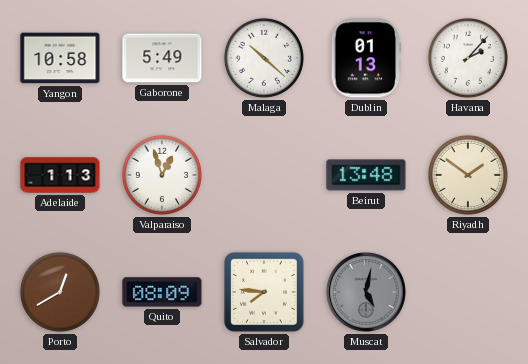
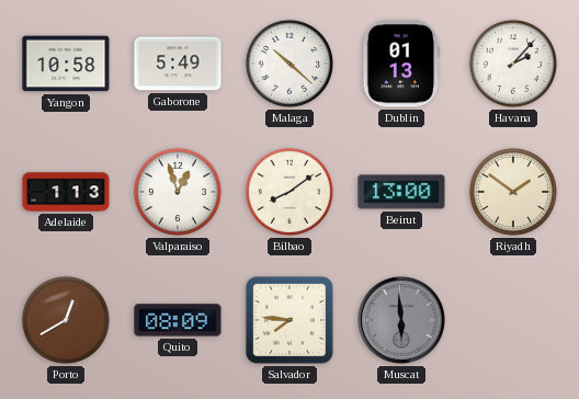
Bilbao: none -> 8:09
Beirut: 13:48 -> 13:00
Muscat: 5:02 -> 5:59
